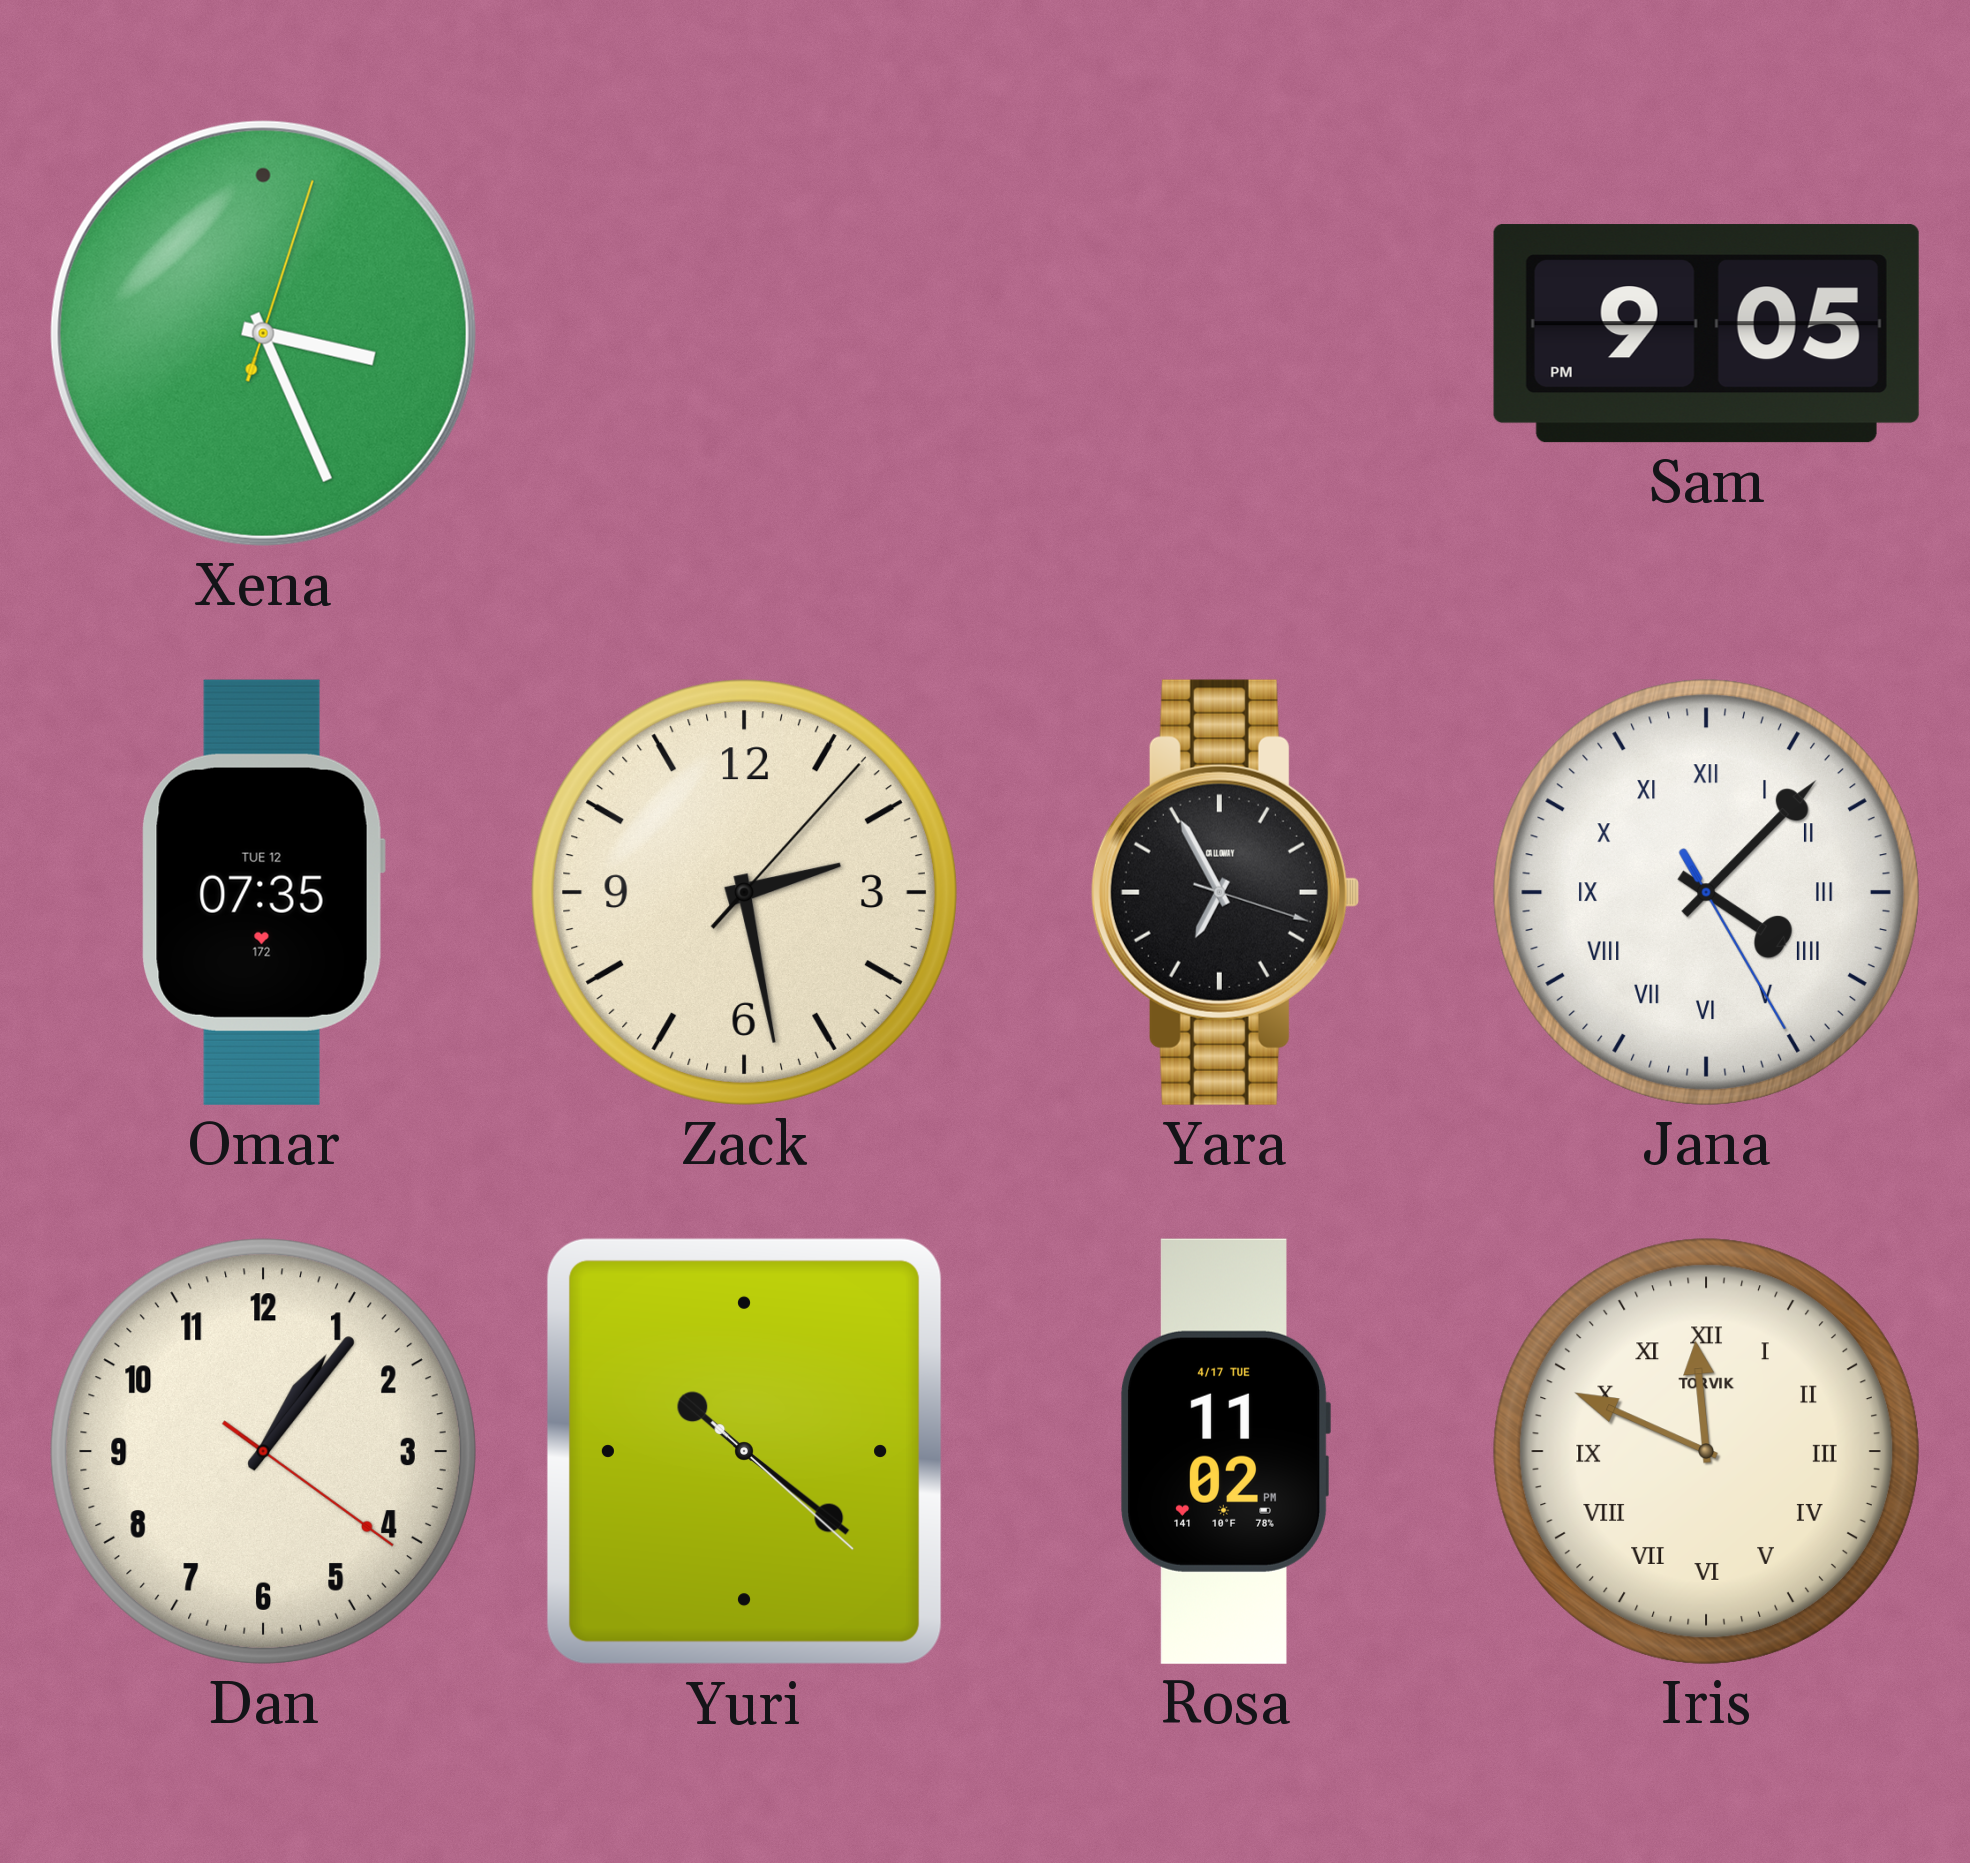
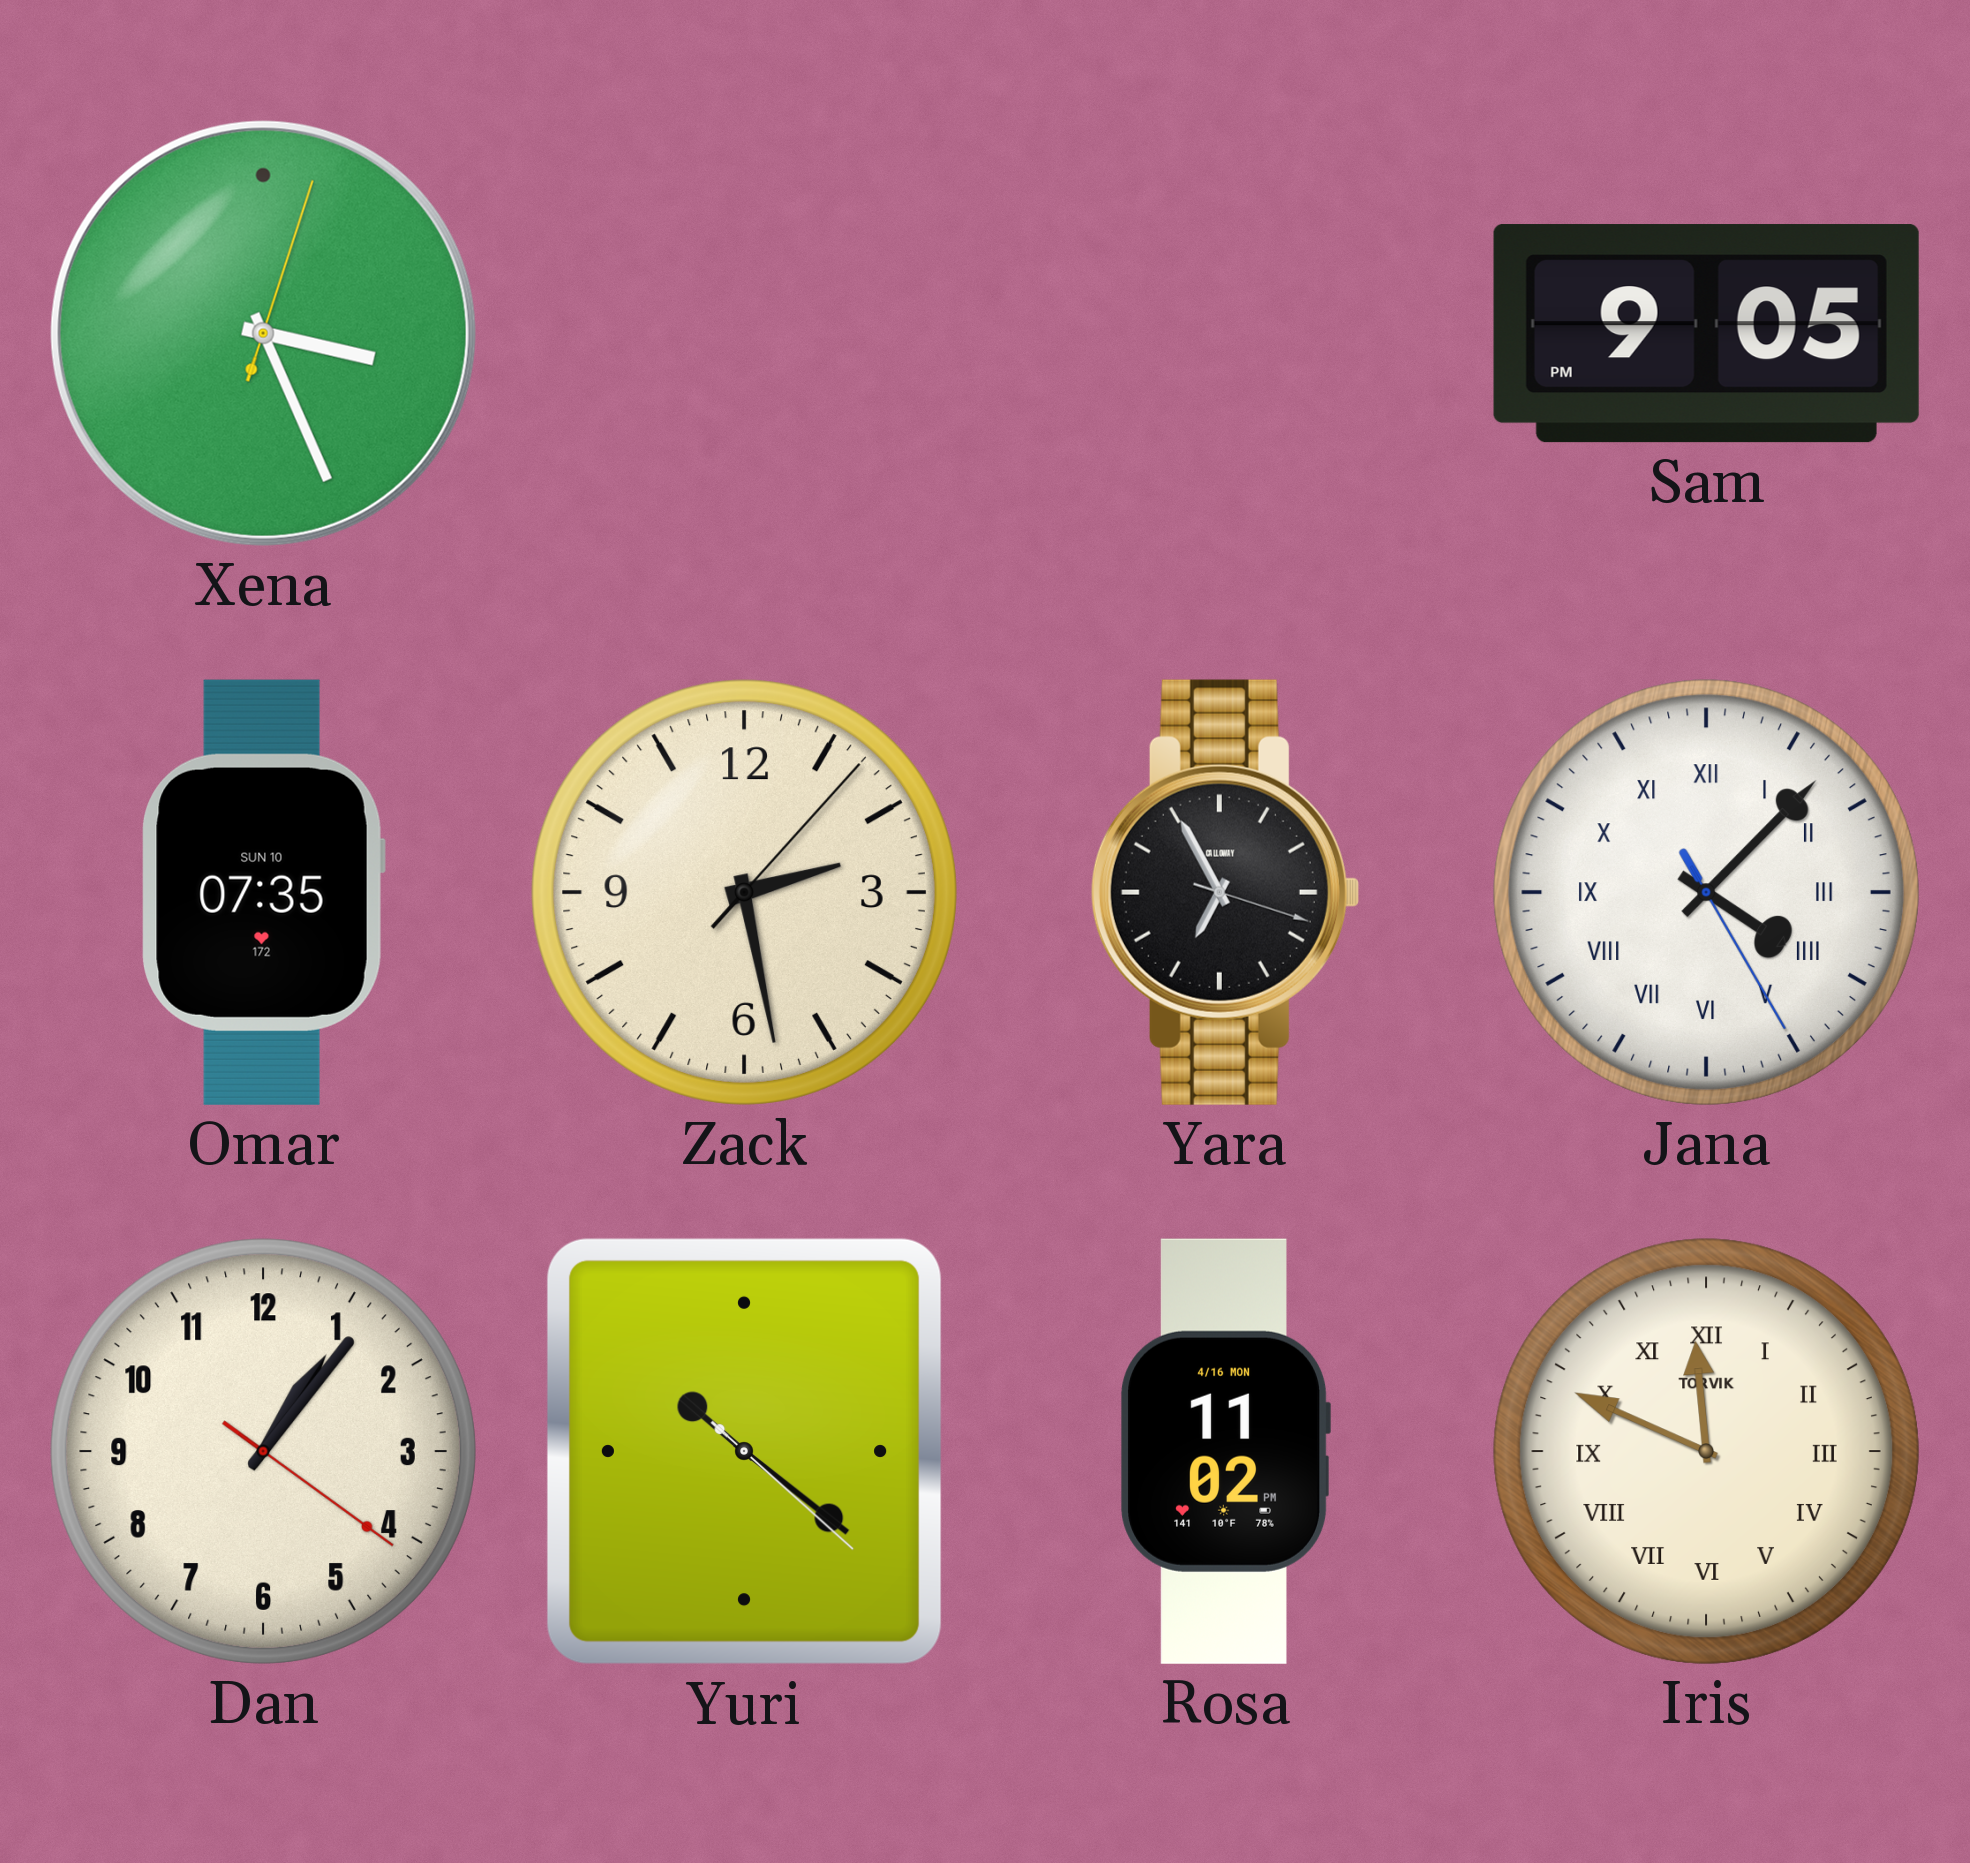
Omar date: TUE 12 -> SUN 10
Rosa date: 4/17 TUE -> 4/16 MON
